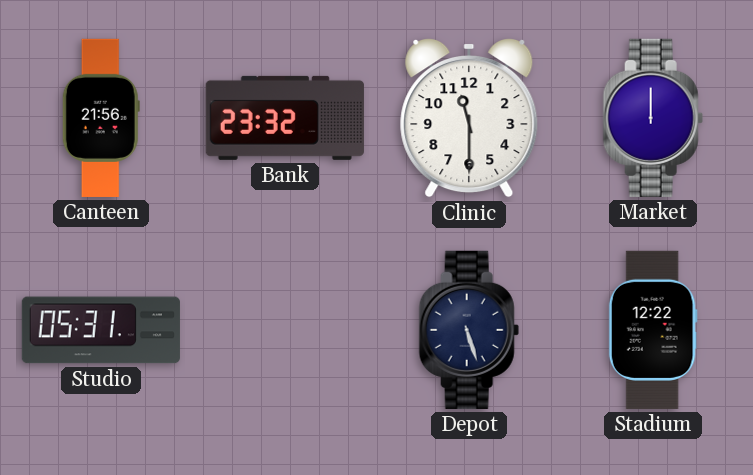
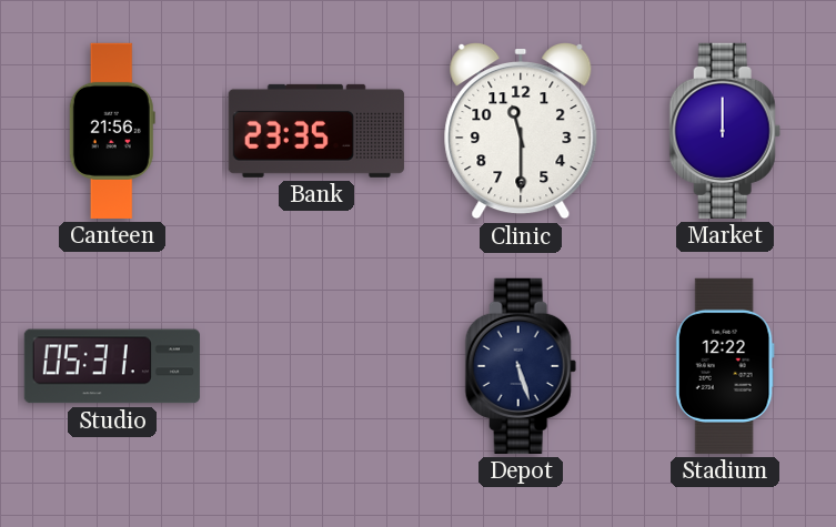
Bank: 23:32 -> 23:35
